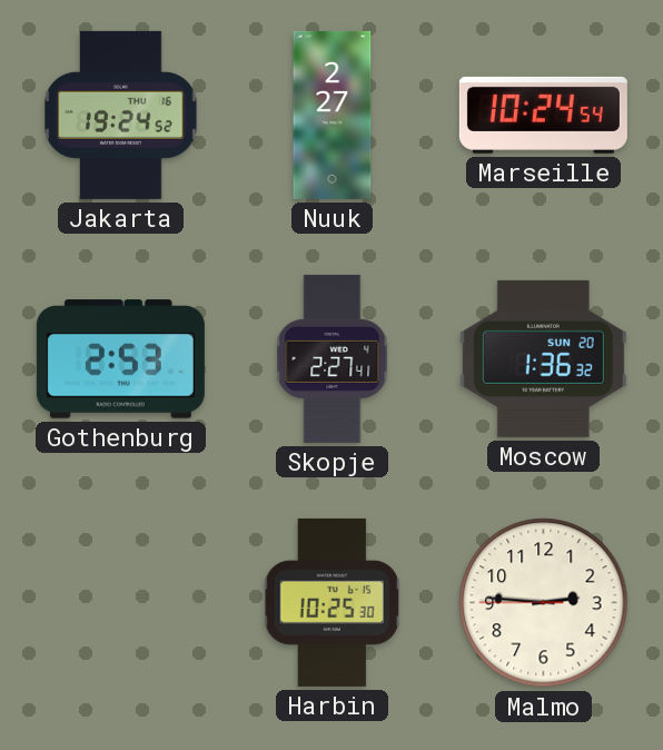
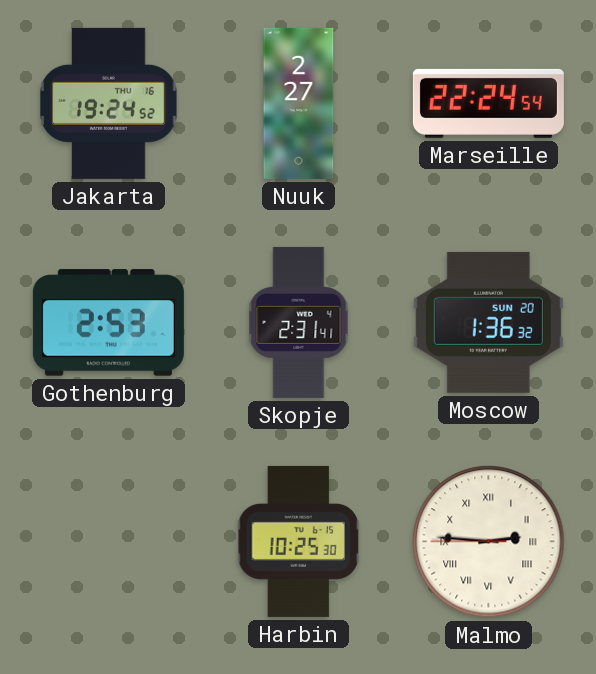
Marseille: 10:24 -> 22:24
Skopje: 2:27 -> 2:31
Malmo numerals: Arabic -> Roman
